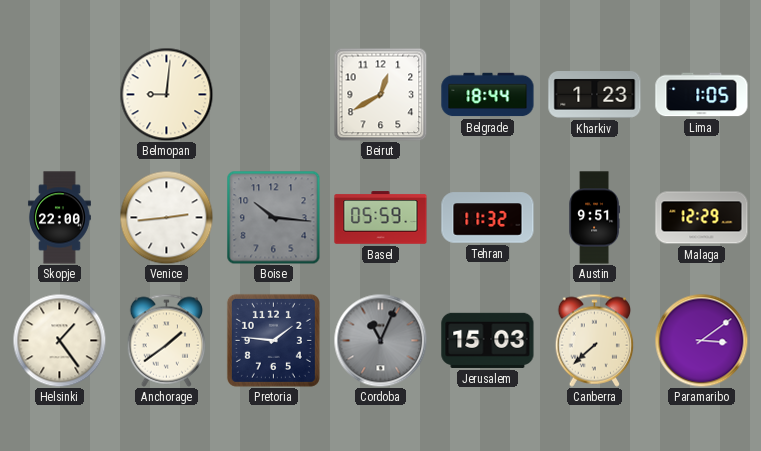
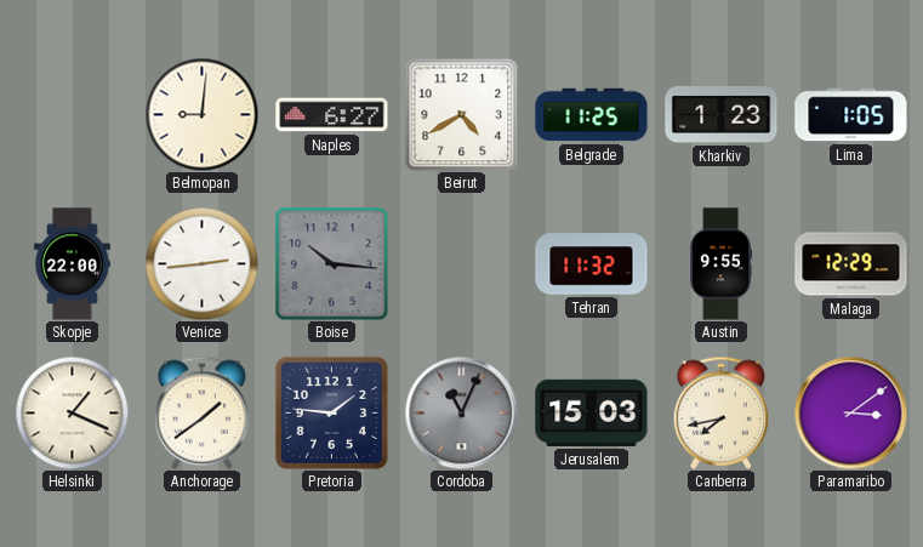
Naples: none -> 6:27
Beirut: 12:40 -> 4:40
Belgrade: 18:44 -> 11:25
Basel: 05:59 -> none
Austin: 9:51 -> 9:55
Helsinki: 1:24 -> 1:19
Canberra: 7:38 -> 7:43
